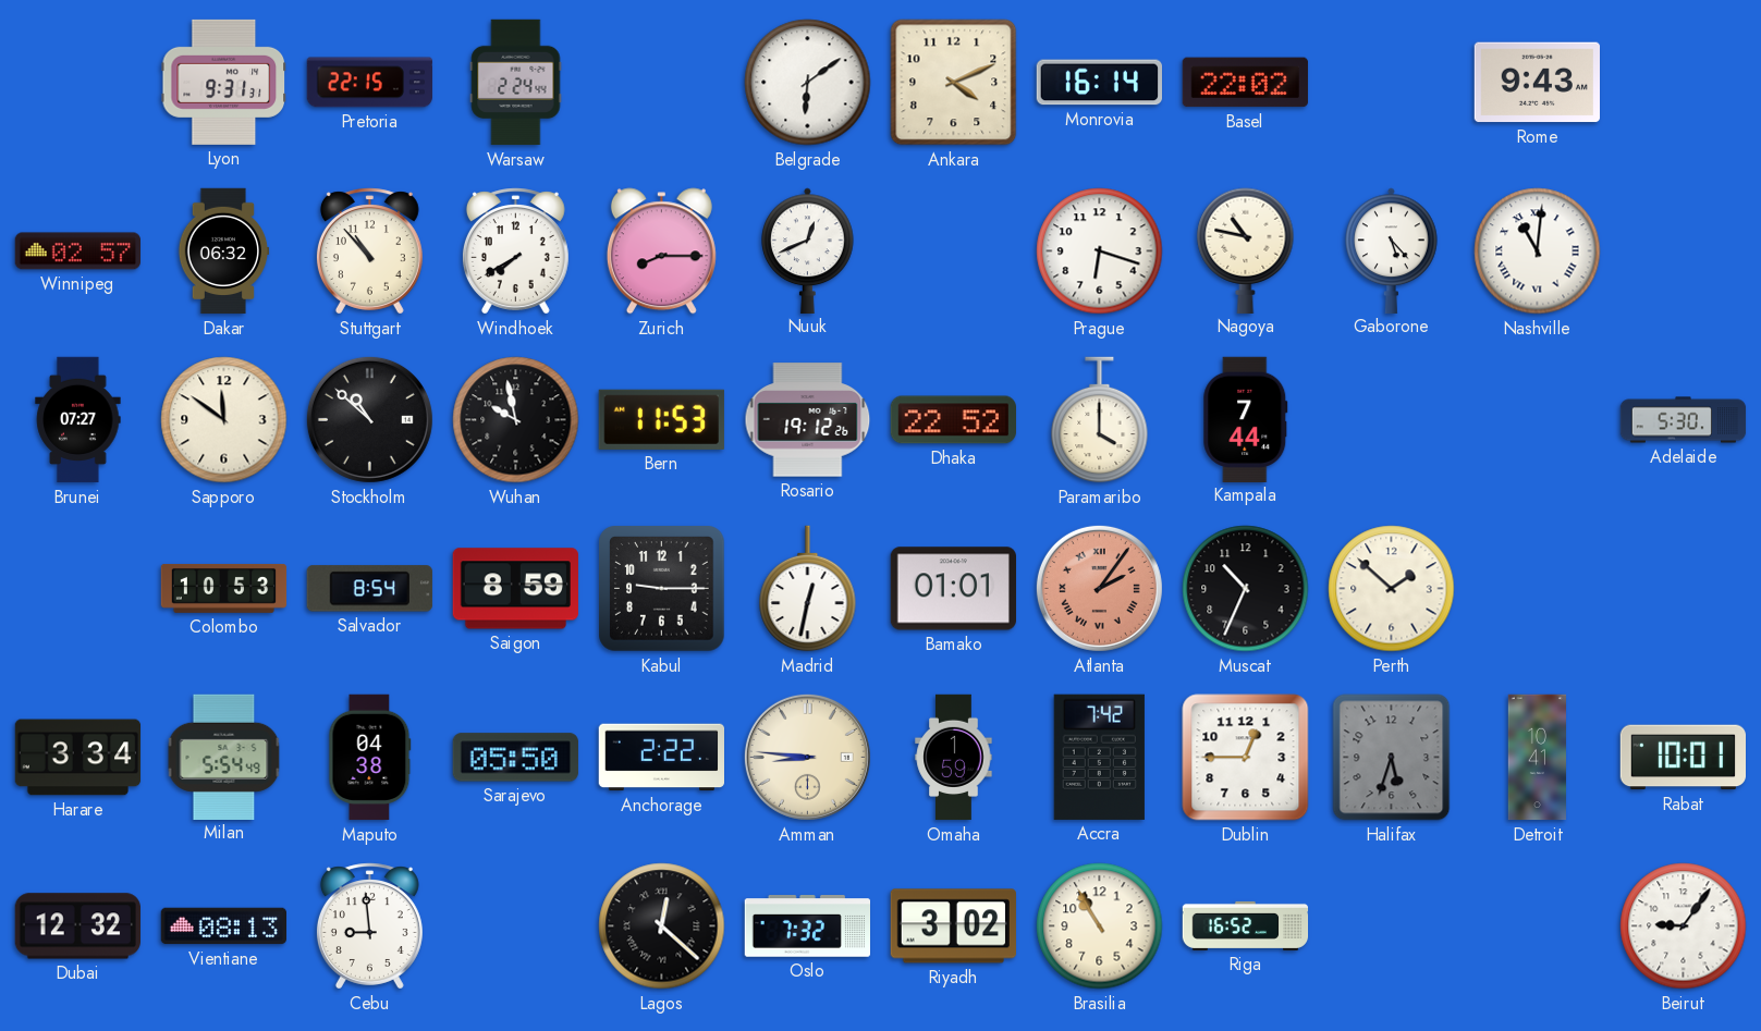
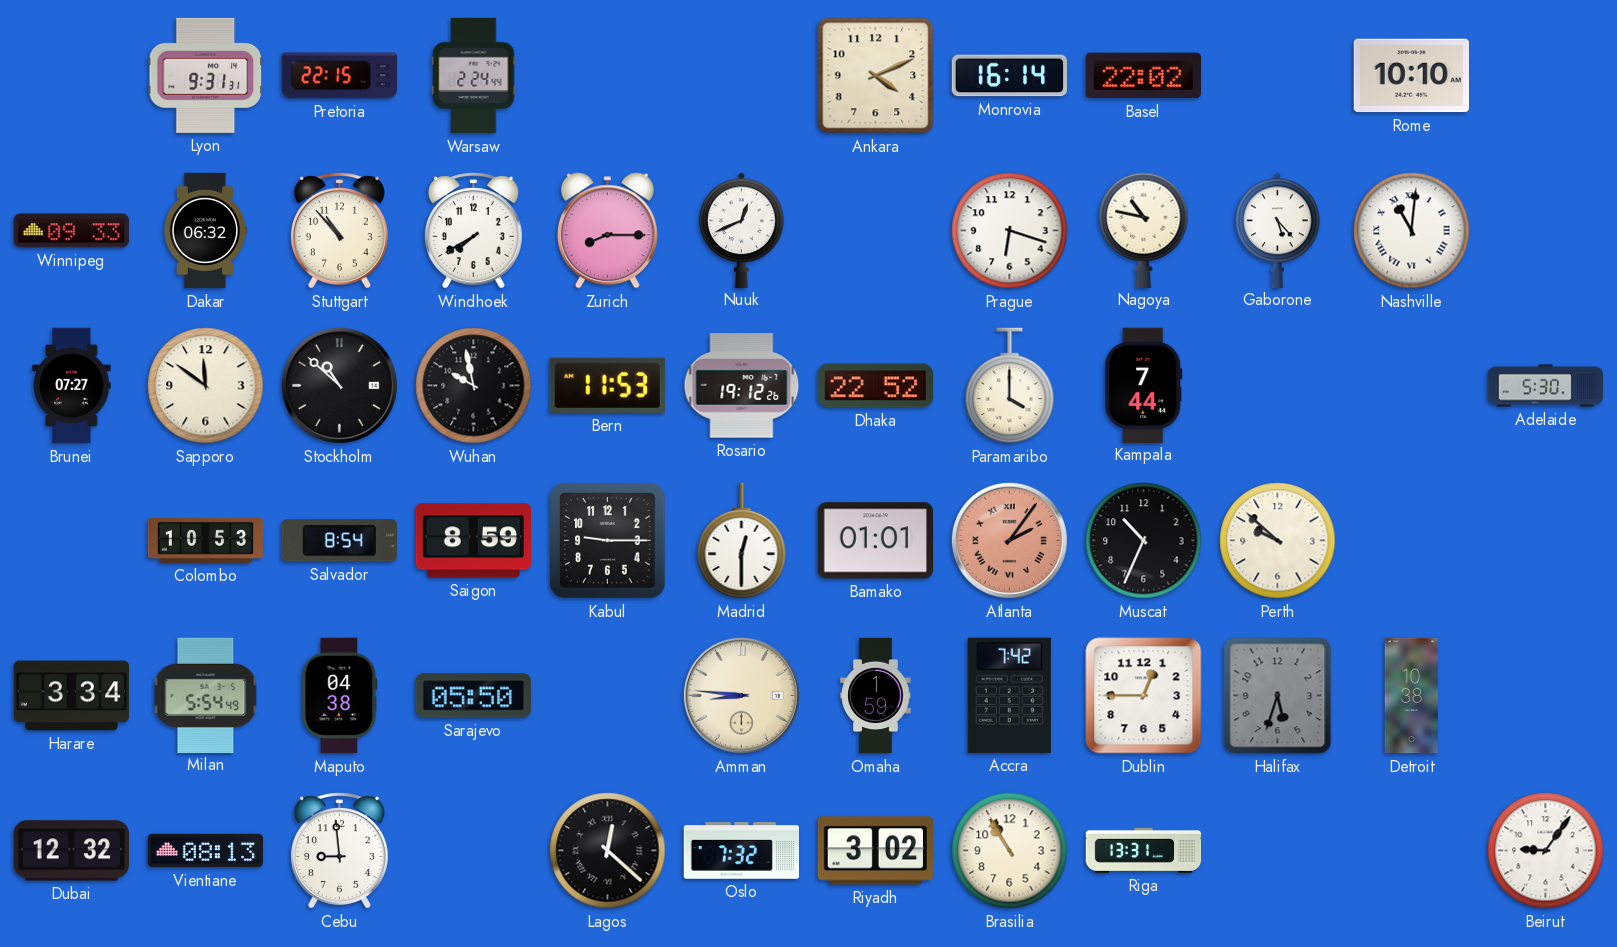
Belgrade: 6:09 -> none
Rome: 9:43 -> 10:10
Winnipeg: 02:57 -> 09:33
Madrid: 12:32 -> 12:30
Perth: 1:52 -> 9:52
Anchorage: 2:22 -> none
Detroit: 10:41 -> 10:38
Rabat: 10:01 -> none
Riga: 16:52 -> 13:31
